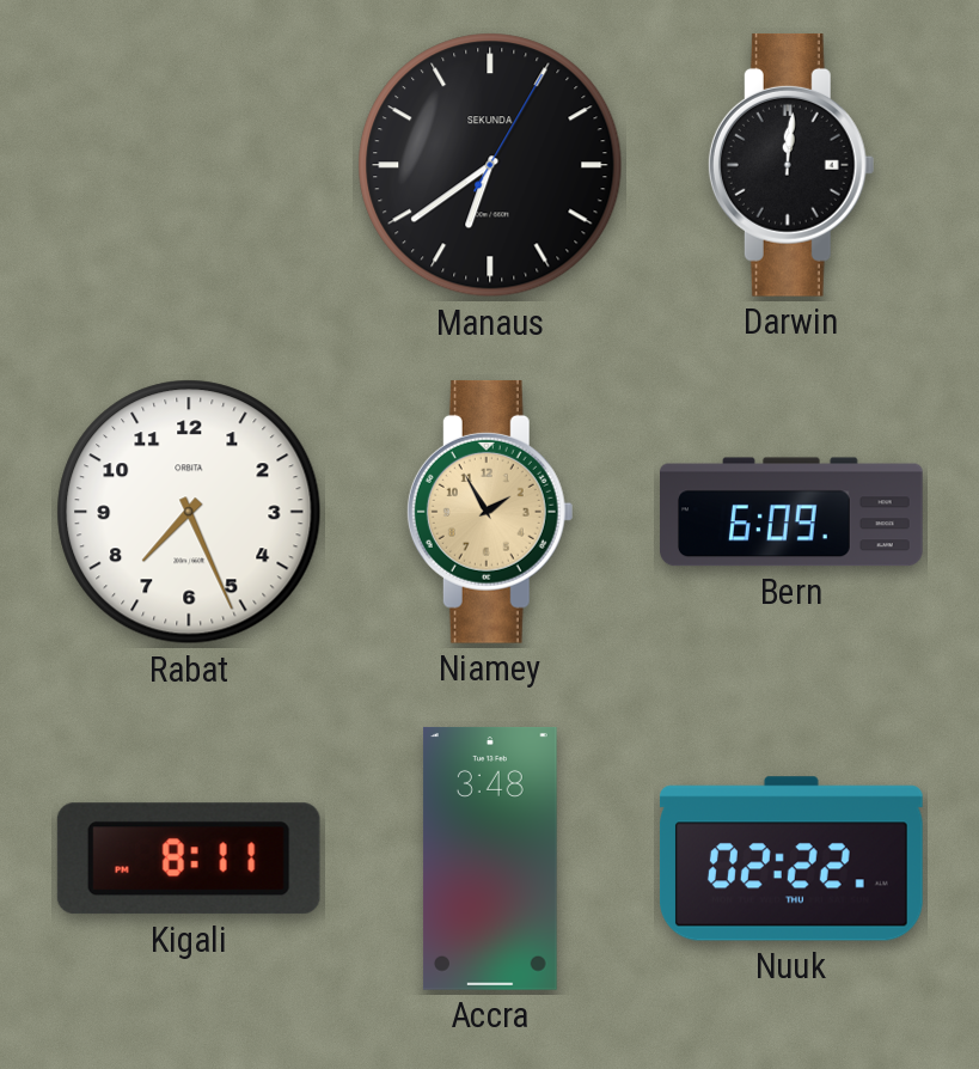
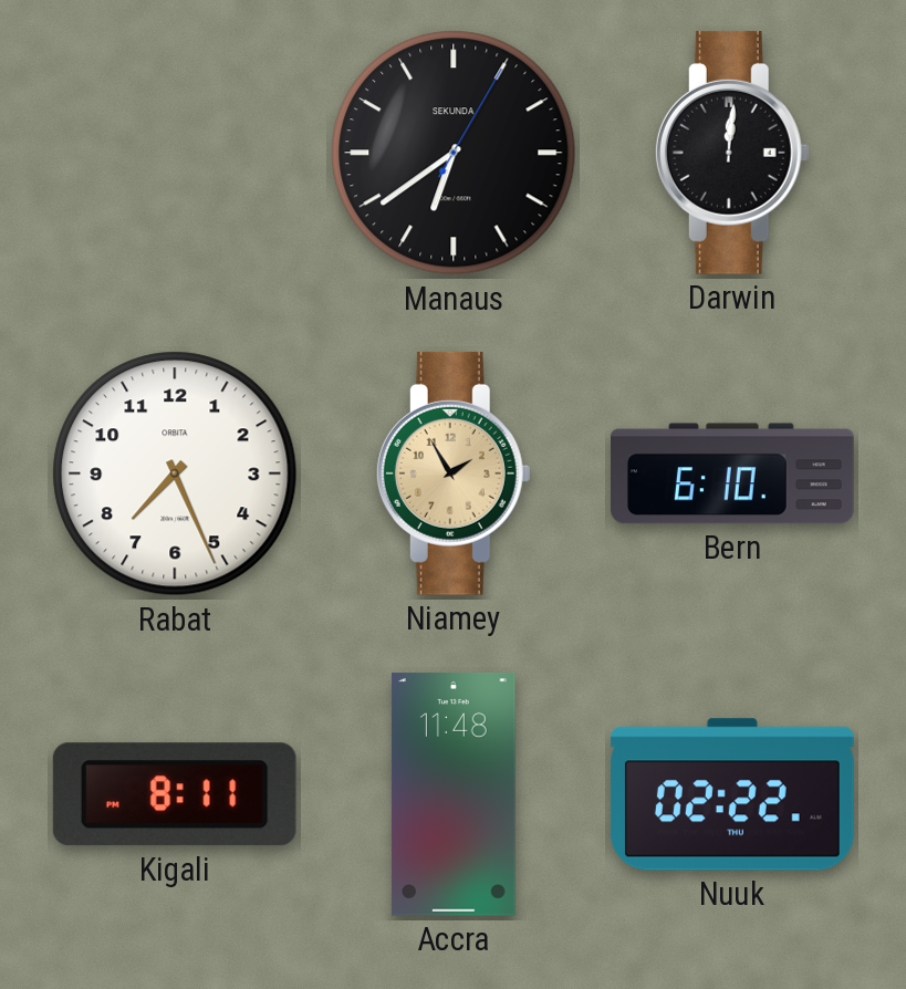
Bern: 6:09 -> 6:10
Accra: 3:48 -> 11:48
